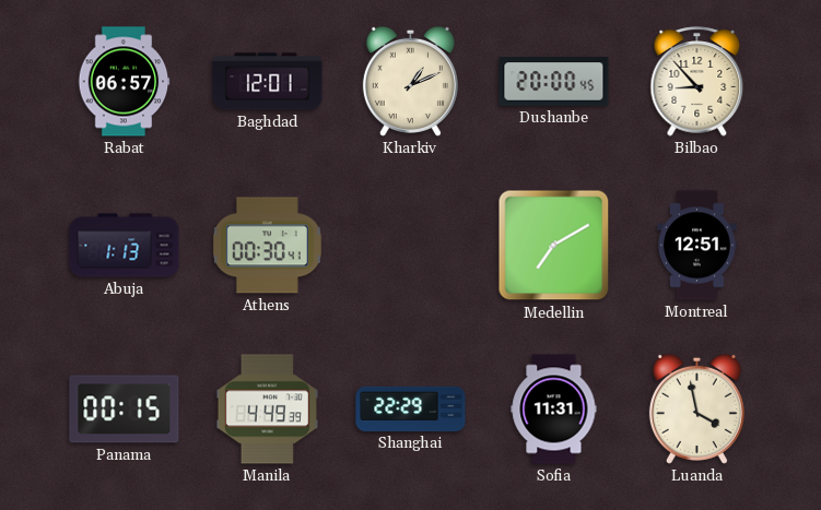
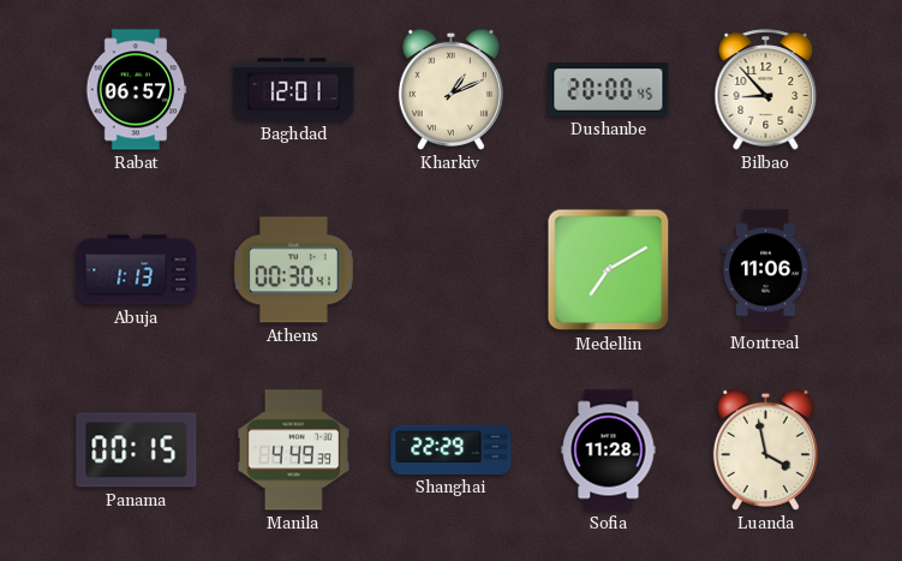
Montreal: 12:51 -> 11:06
Sofia: 11:31 -> 11:28
